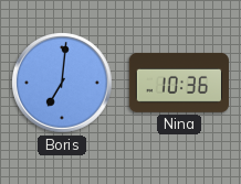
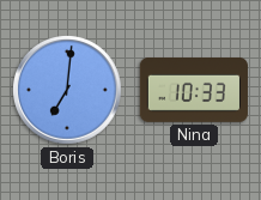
Nina: 10:36 -> 10:33
